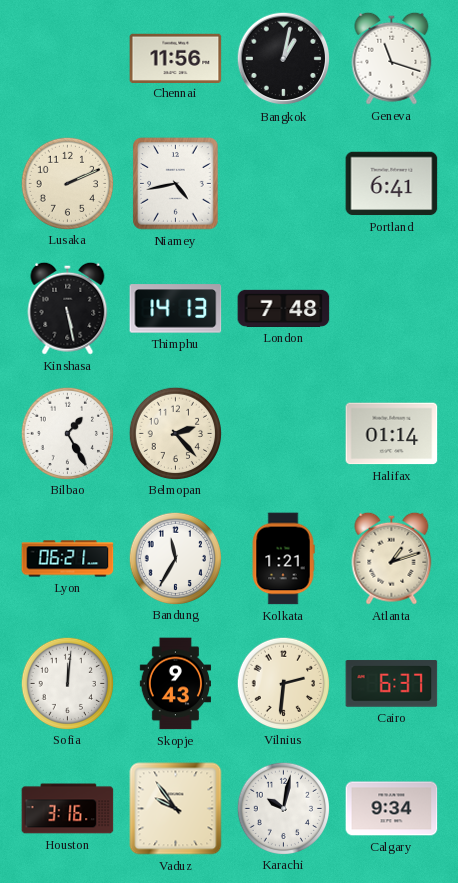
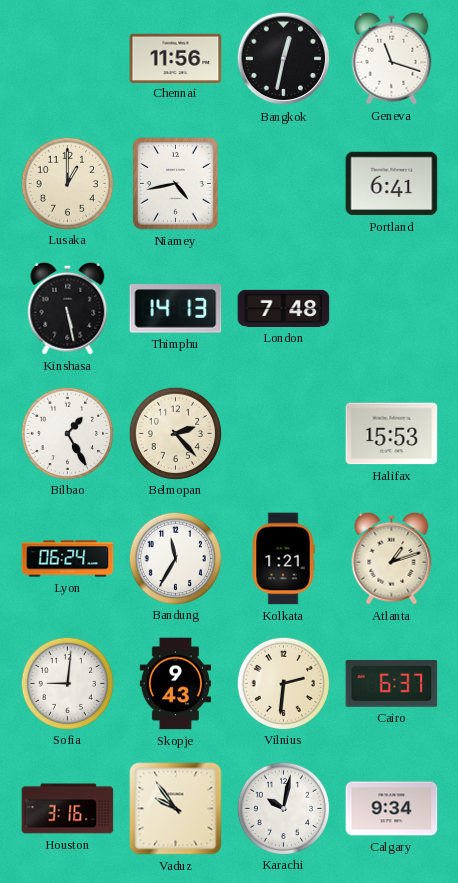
Bangkok: 1:02 -> 12:32
Lusaka: 2:11 -> 1:00
Halifax: 01:14 -> 15:53
Lyon: 06:21 -> 06:24
Sofia: 12:01 -> 9:01
